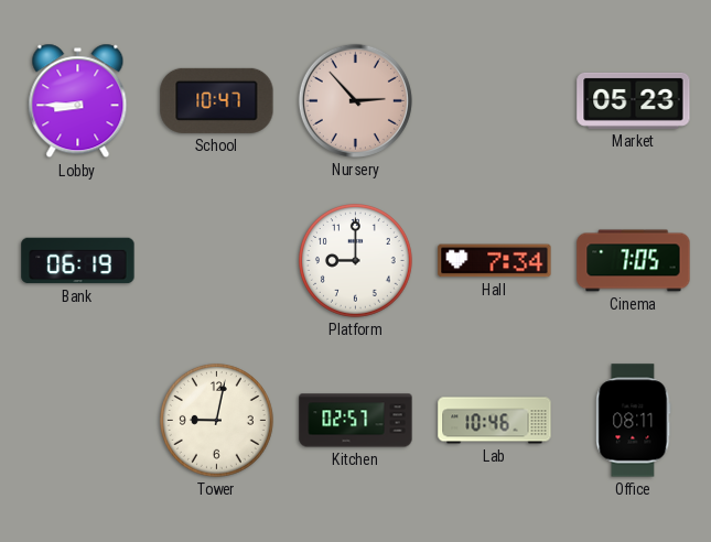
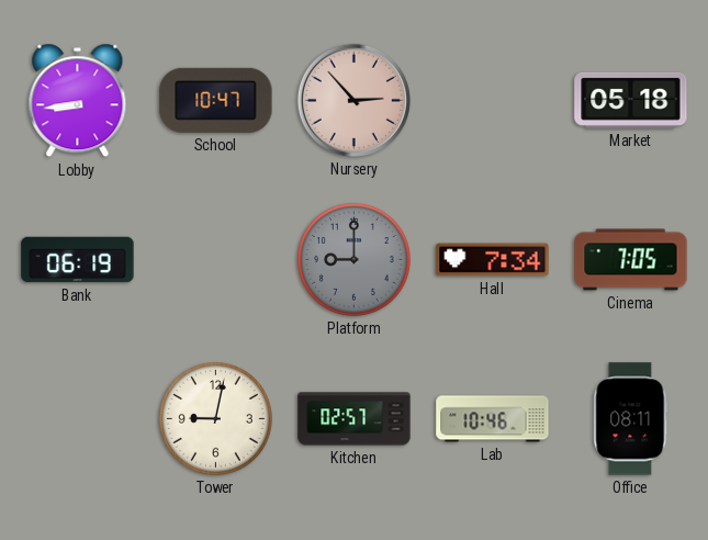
Lobby: 8:45 -> 8:44
Market: 05:23 -> 05:18
Platform dial: white -> grey
